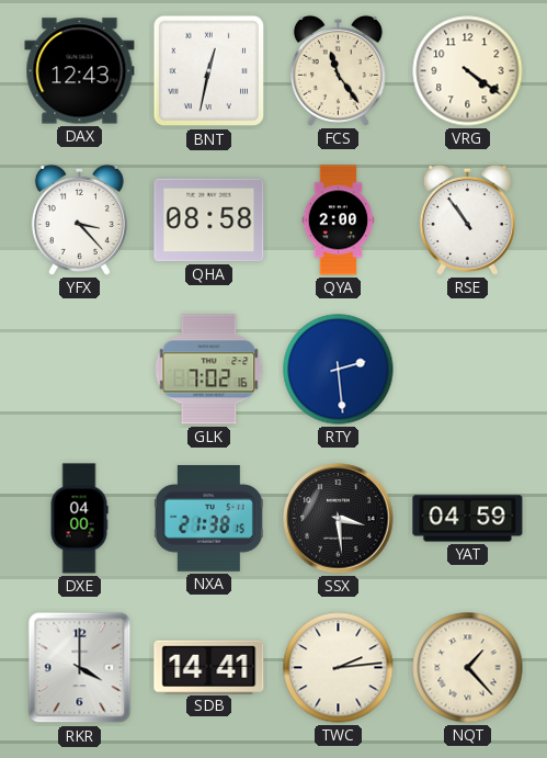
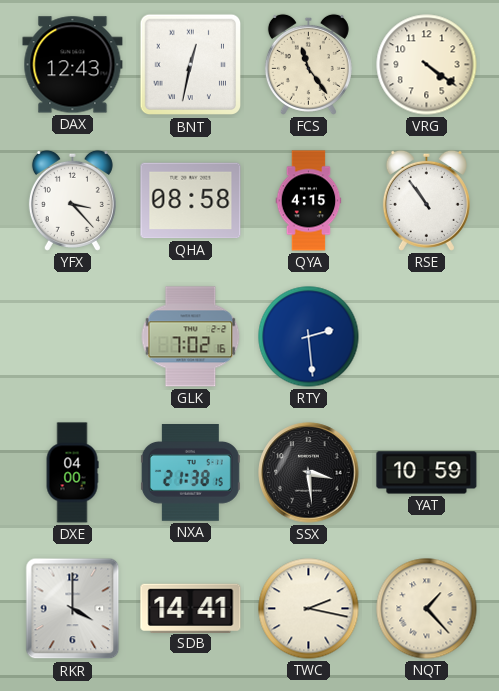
QYA: 2:00 -> 4:15
YAT: 04:59 -> 10:59
TWC: 2:14 -> 2:17
